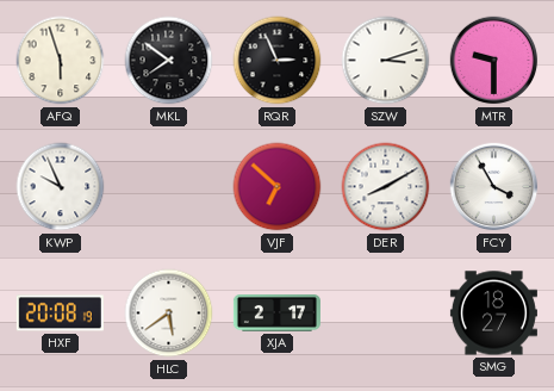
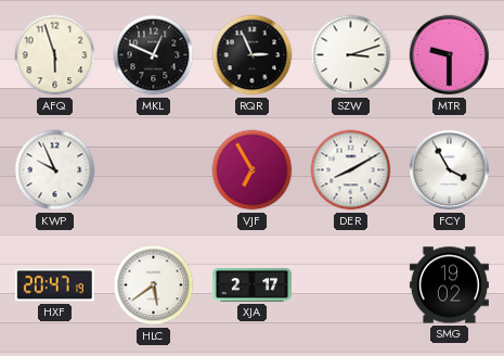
MKL: 7:51 -> 12:49
VJF: 6:52 -> 6:55
HXF: 20:08 -> 20:47
SMG: 18:27 -> 19:02
